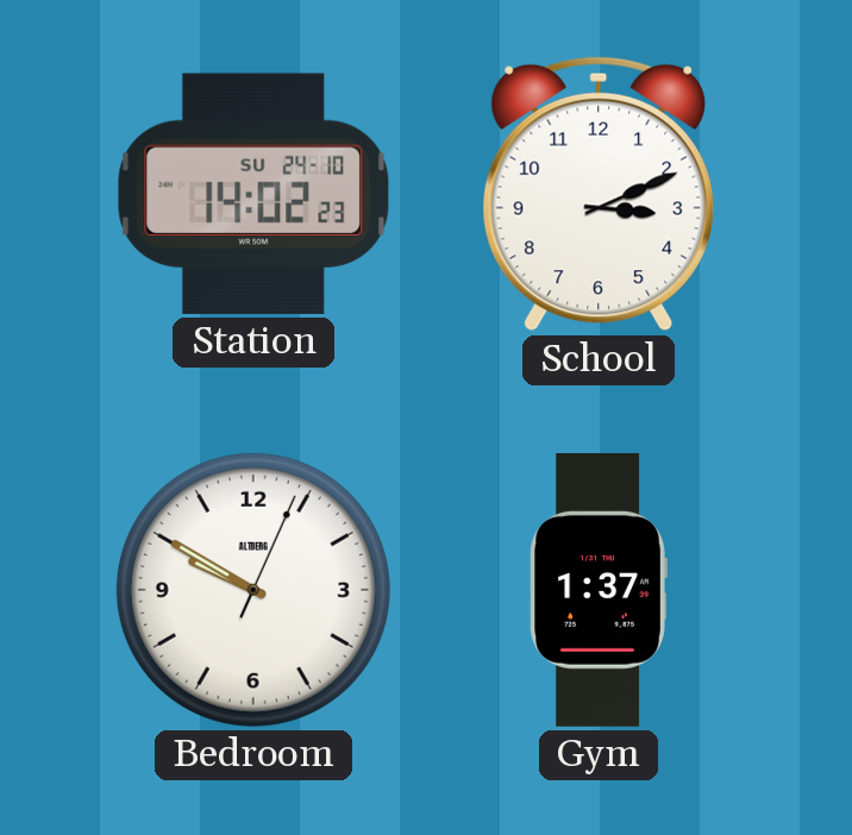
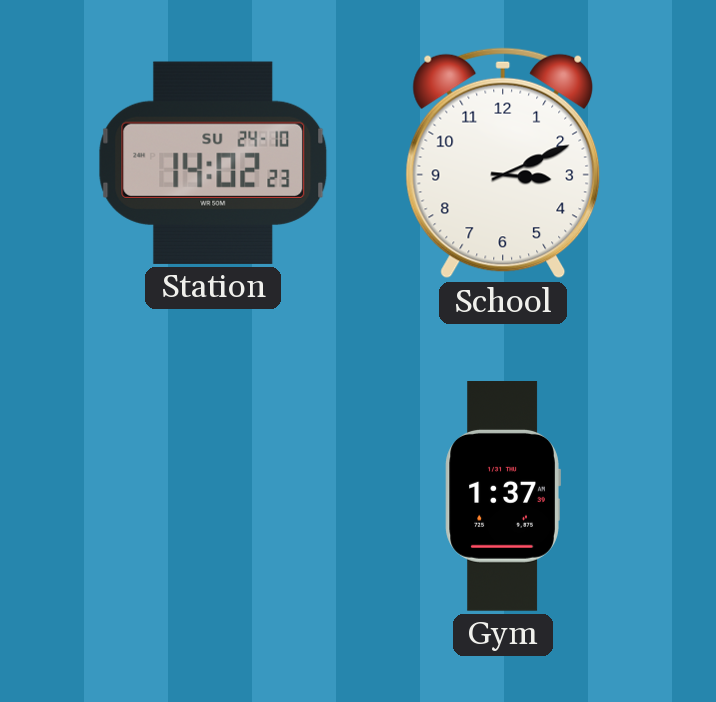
Bedroom: 9:50 -> none
